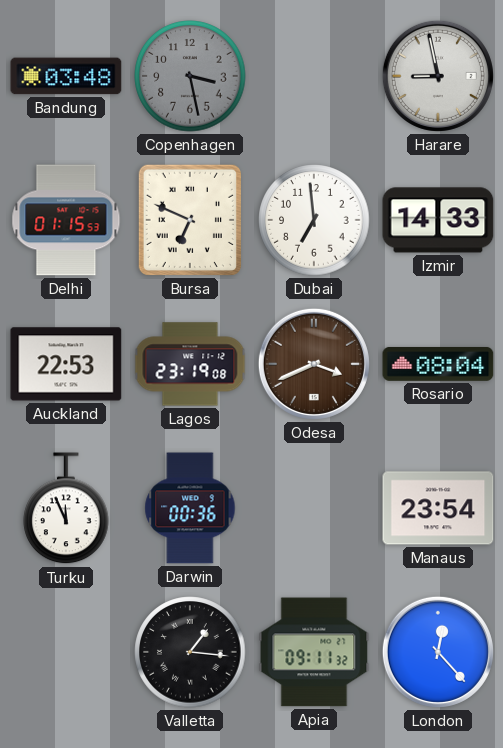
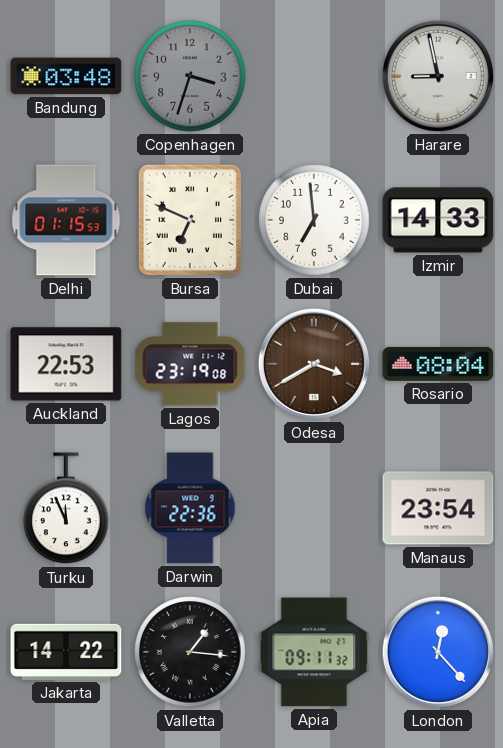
Copenhagen: 3:28 -> 3:33
Odesa: 3:41 -> 3:40
Darwin: 00:36 -> 22:36
Jakarta: none -> 14:22
